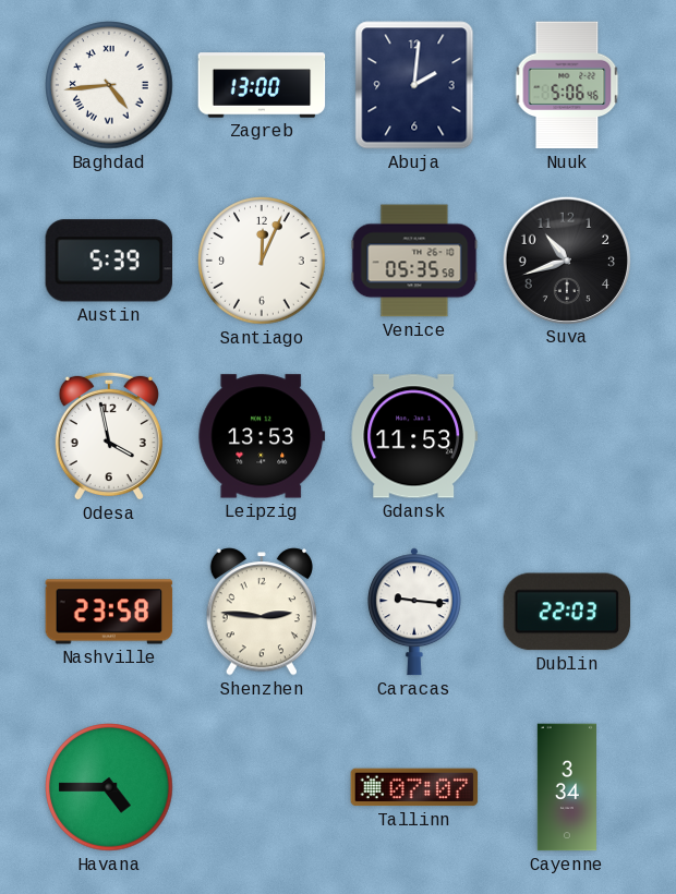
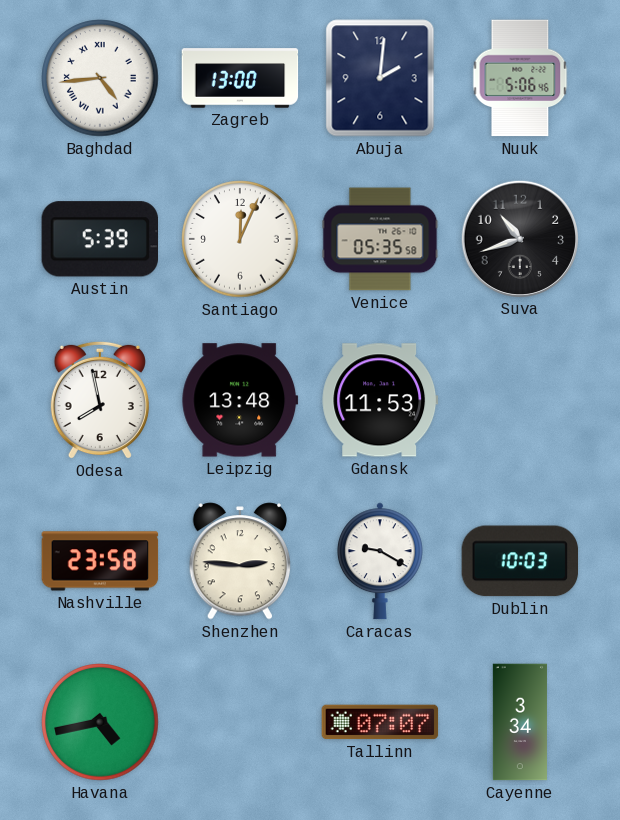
Odesa: 3:58 -> 7:58
Leipzig: 13:53 -> 13:48
Caracas: 9:16 -> 9:20
Dublin: 22:03 -> 10:03
Havana: 4:45 -> 4:43
